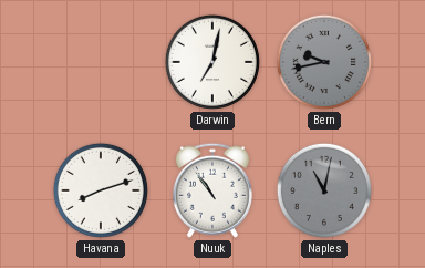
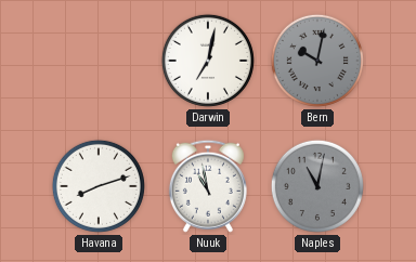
Bern: 9:43 -> 10:02
Nuuk: 10:54 -> 10:58
